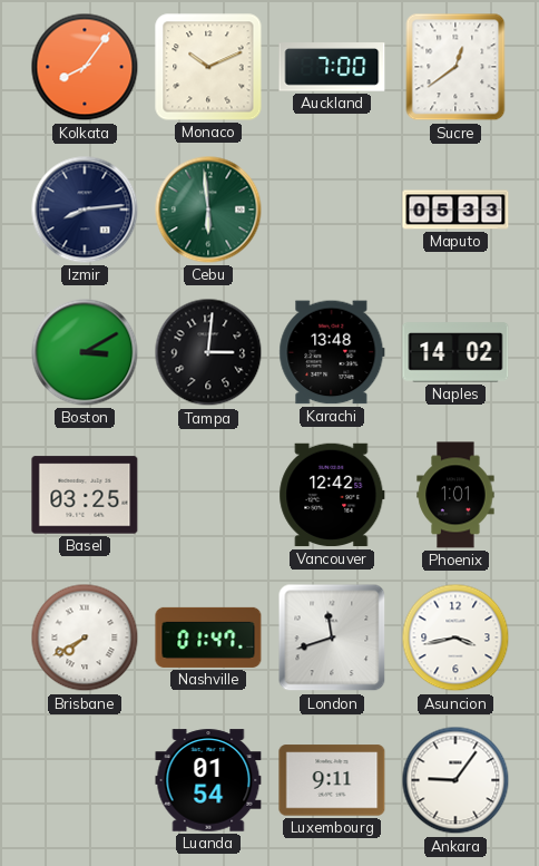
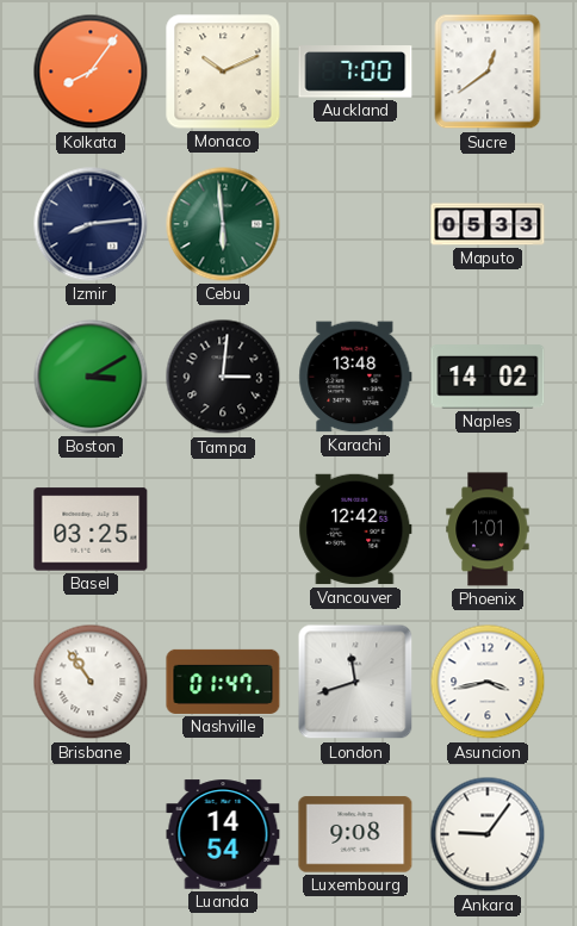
Brisbane: 7:40 -> 10:54
Luanda: 01:54 -> 14:54
Luxembourg: 9:11 -> 9:08
